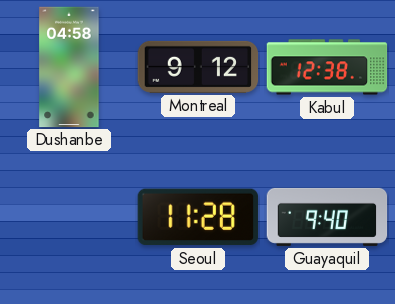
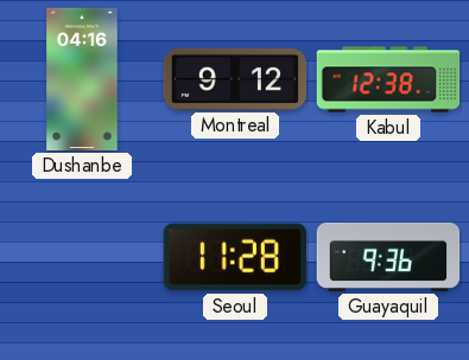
Dushanbe: 04:58 -> 04:16
Guayaquil: 9:40 -> 9:36
